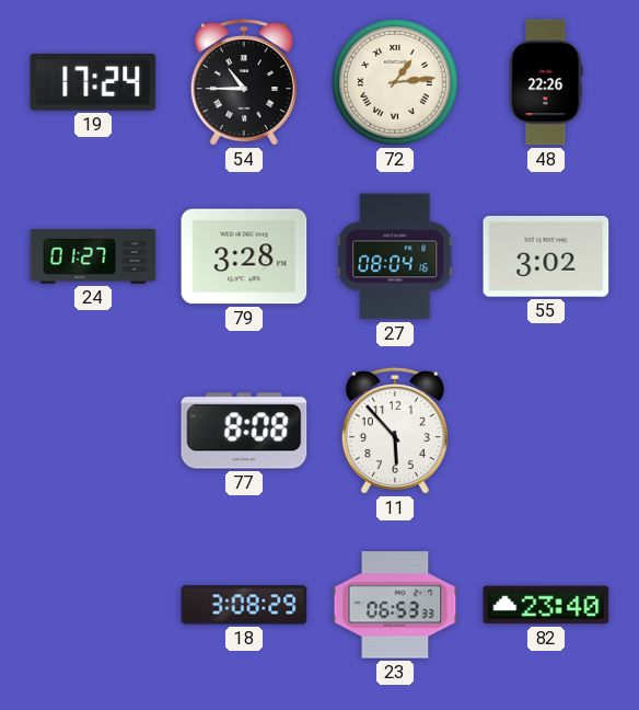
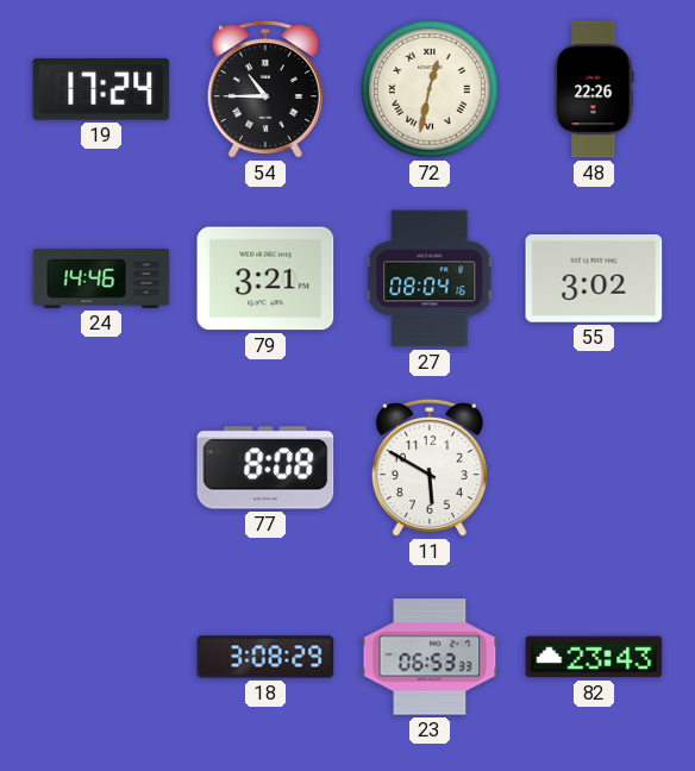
72: 1:14 -> 12:32
24: 01:27 -> 14:46
79: 3:28 -> 3:21
11: 5:53 -> 5:50
82: 23:40 -> 23:43
